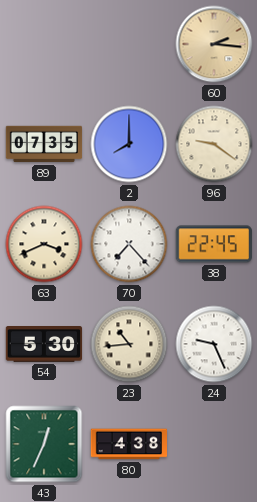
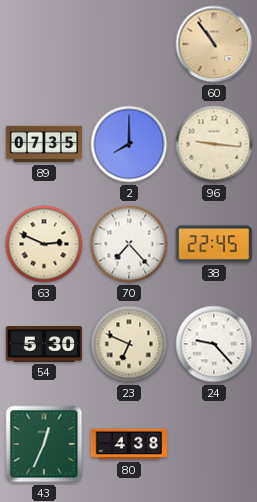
60: 2:16 -> 10:54
96: 9:21 -> 9:16
63: 3:41 -> 2:49
23: 10:44 -> 6:49
24: 9:26 -> 9:23
